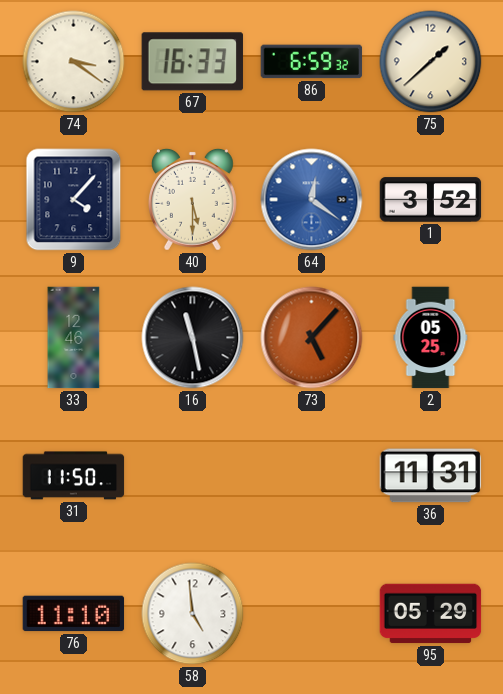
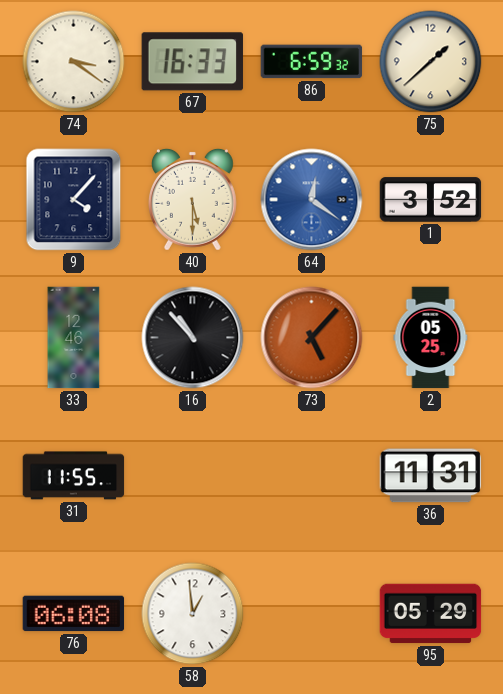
16: 11:28 -> 10:53
31: 11:50 -> 11:55
76: 11:10 -> 06:08
58: 4:59 -> 12:59
